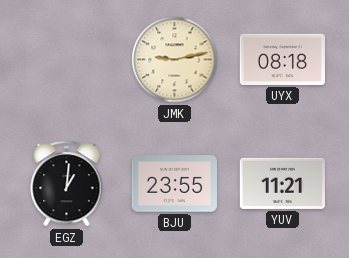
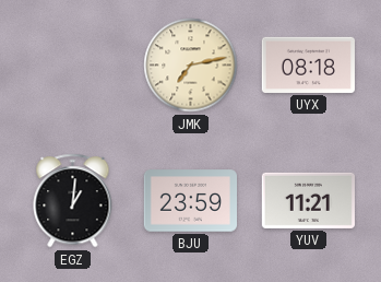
JMK: 9:13 -> 7:13
BJU: 23:55 -> 23:59
